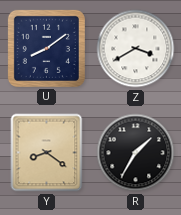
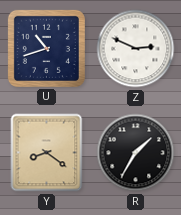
U: 8:09 -> 10:42
Z: 3:40 -> 2:49
